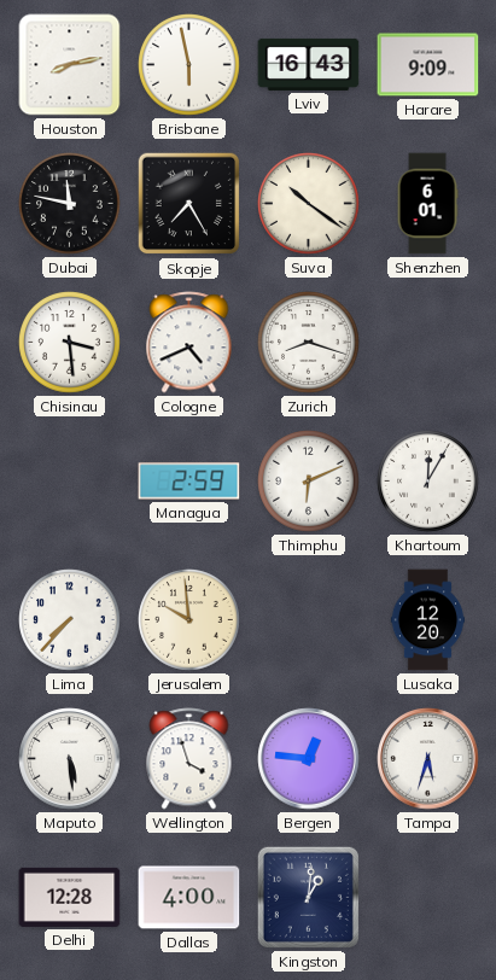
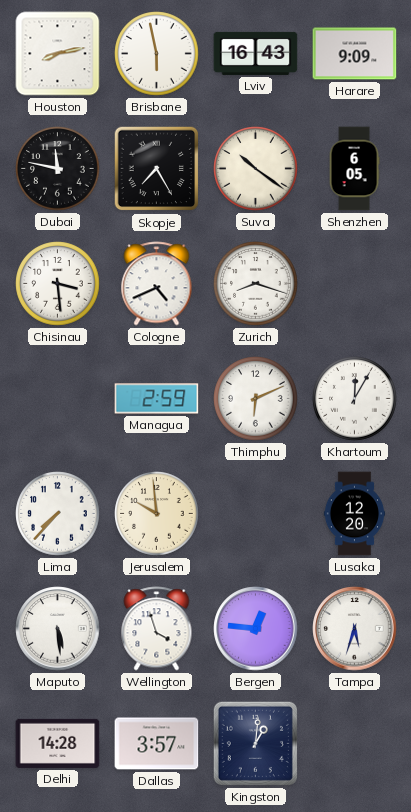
Shenzhen: 6:01 -> 6:05
Delhi: 12:28 -> 14:28
Dallas: 4:00 -> 3:57
